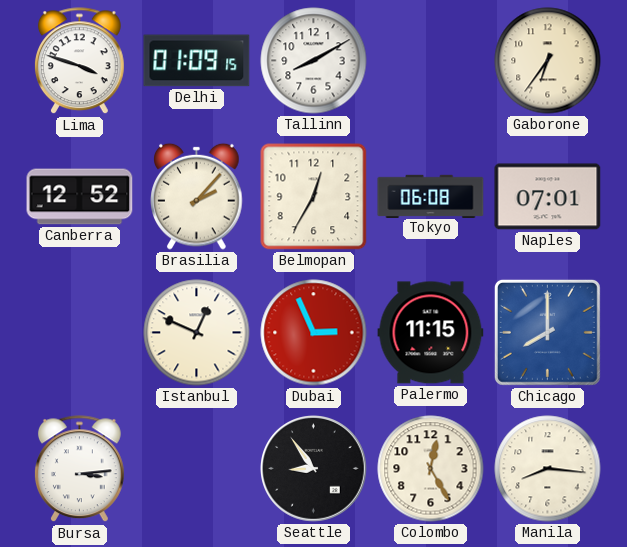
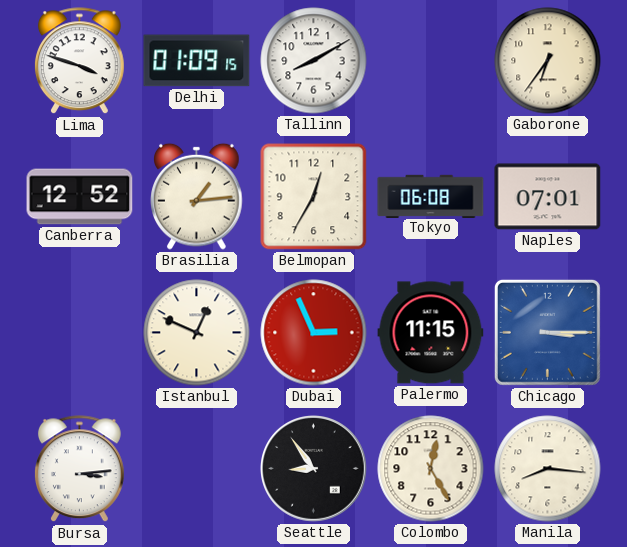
Brasilia: 2:07 -> 1:14
Chicago: 8:00 -> 3:15
